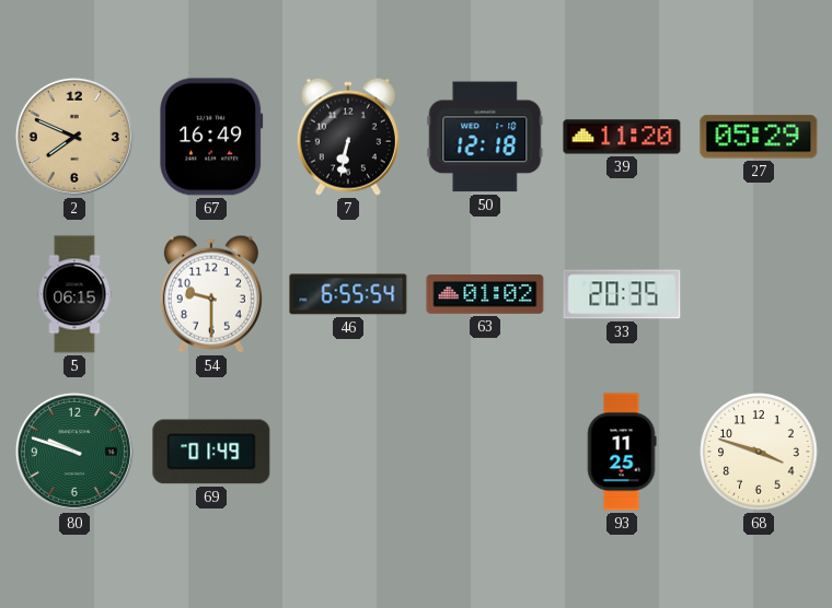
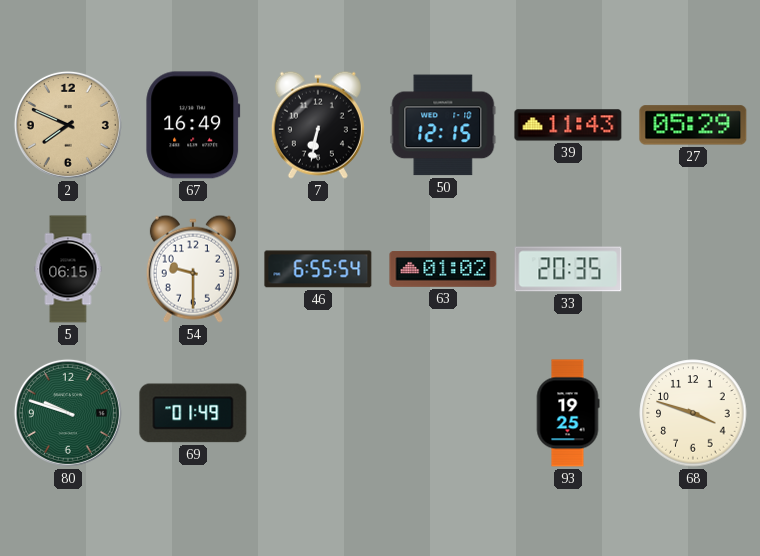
50: 12:18 -> 12:15
39: 11:20 -> 11:43
93: 11:25 -> 19:25
